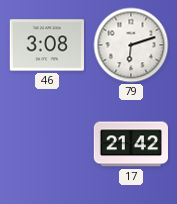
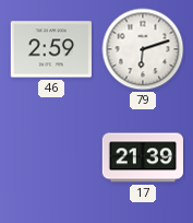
46: 3:08 -> 2:59
17: 21:42 -> 21:39
